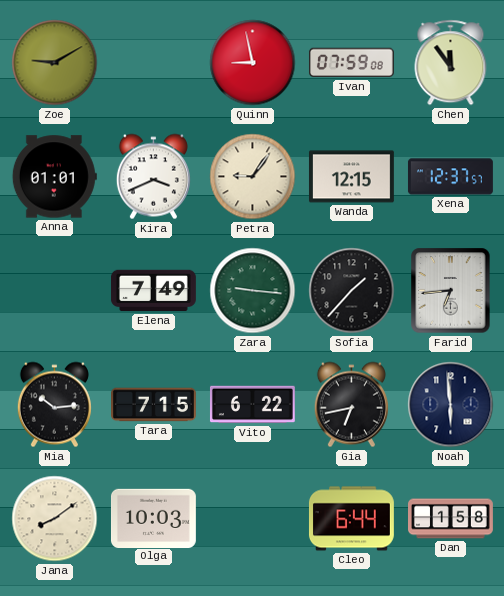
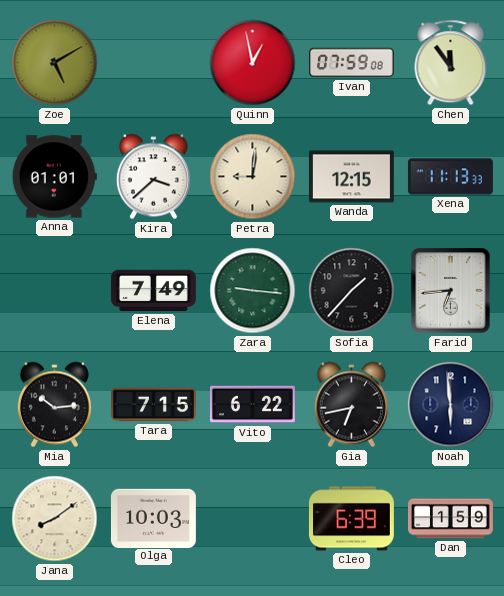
Zoe: 9:10 -> 5:10
Quinn: 8:58 -> 12:58
Kira: 3:41 -> 3:38
Petra: 9:06 -> 9:01
Xena: 12:37 -> 11:13
Cleo: 6:44 -> 6:39
Dan: 1:58 -> 1:59
